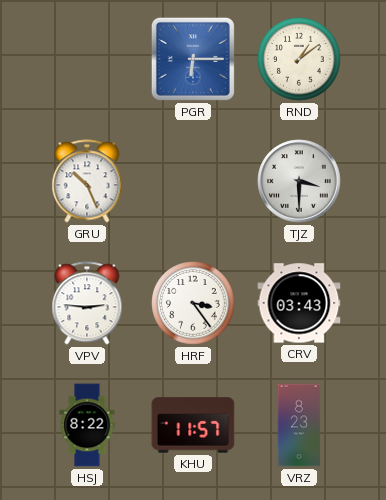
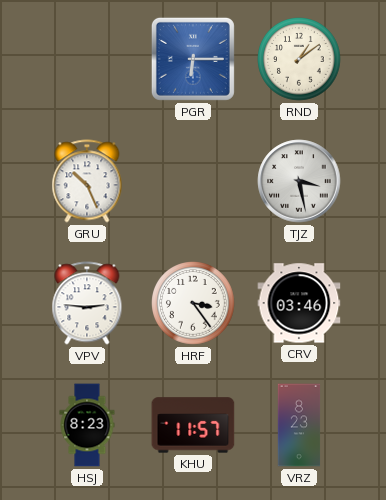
TJZ: 3:30 -> 3:28
CRV: 03:43 -> 03:46
HSJ: 8:22 -> 8:23
